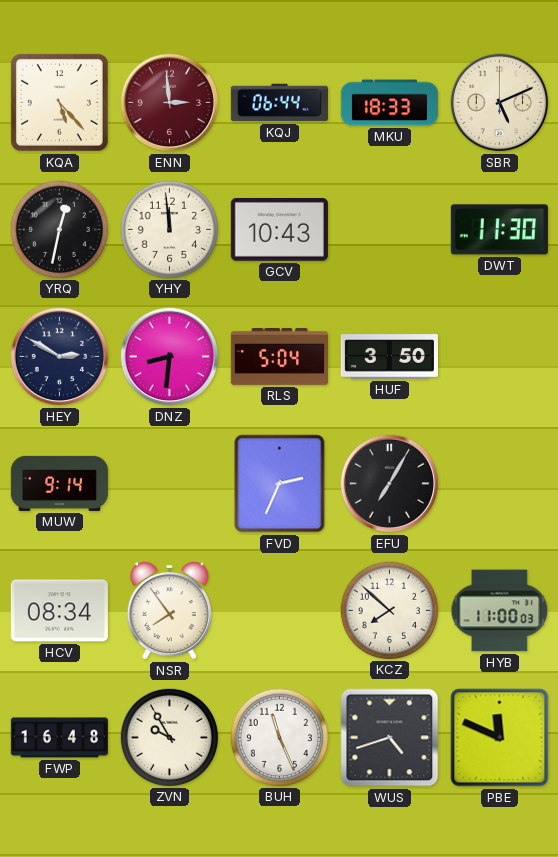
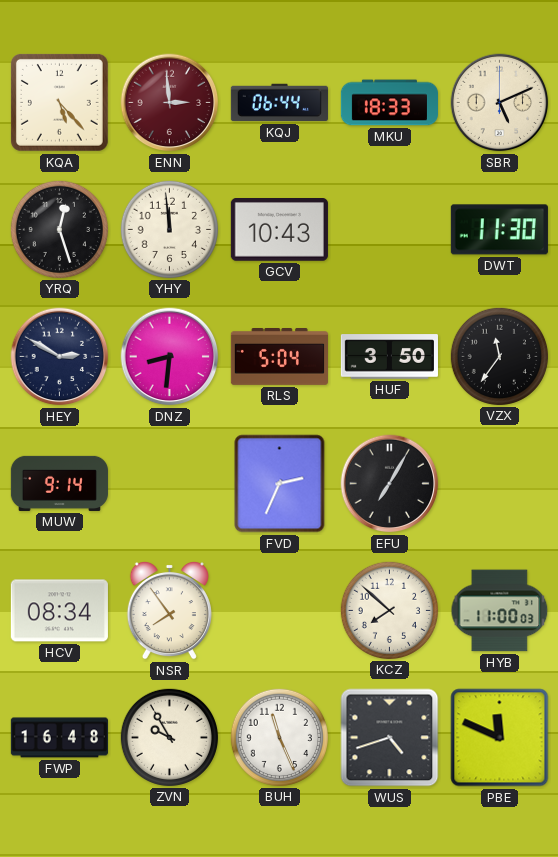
YRQ: 12:32 -> 12:27
VZX: none -> 11:36
